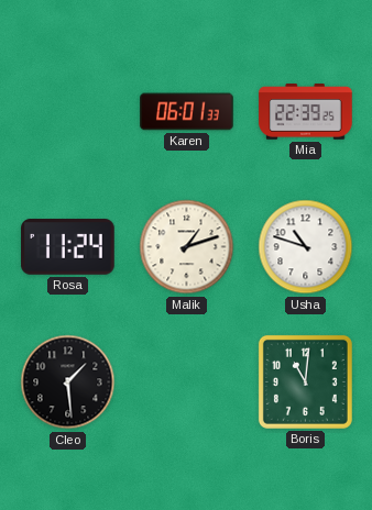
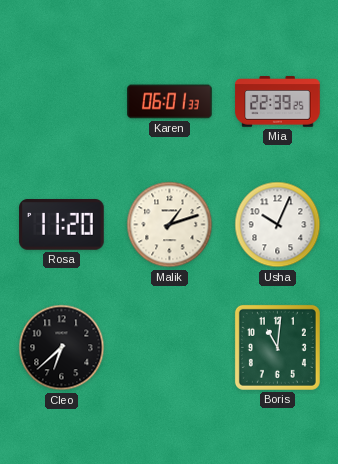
Rosa: 11:24 -> 11:20
Usha: 10:48 -> 10:04
Cleo: 1:29 -> 6:38
